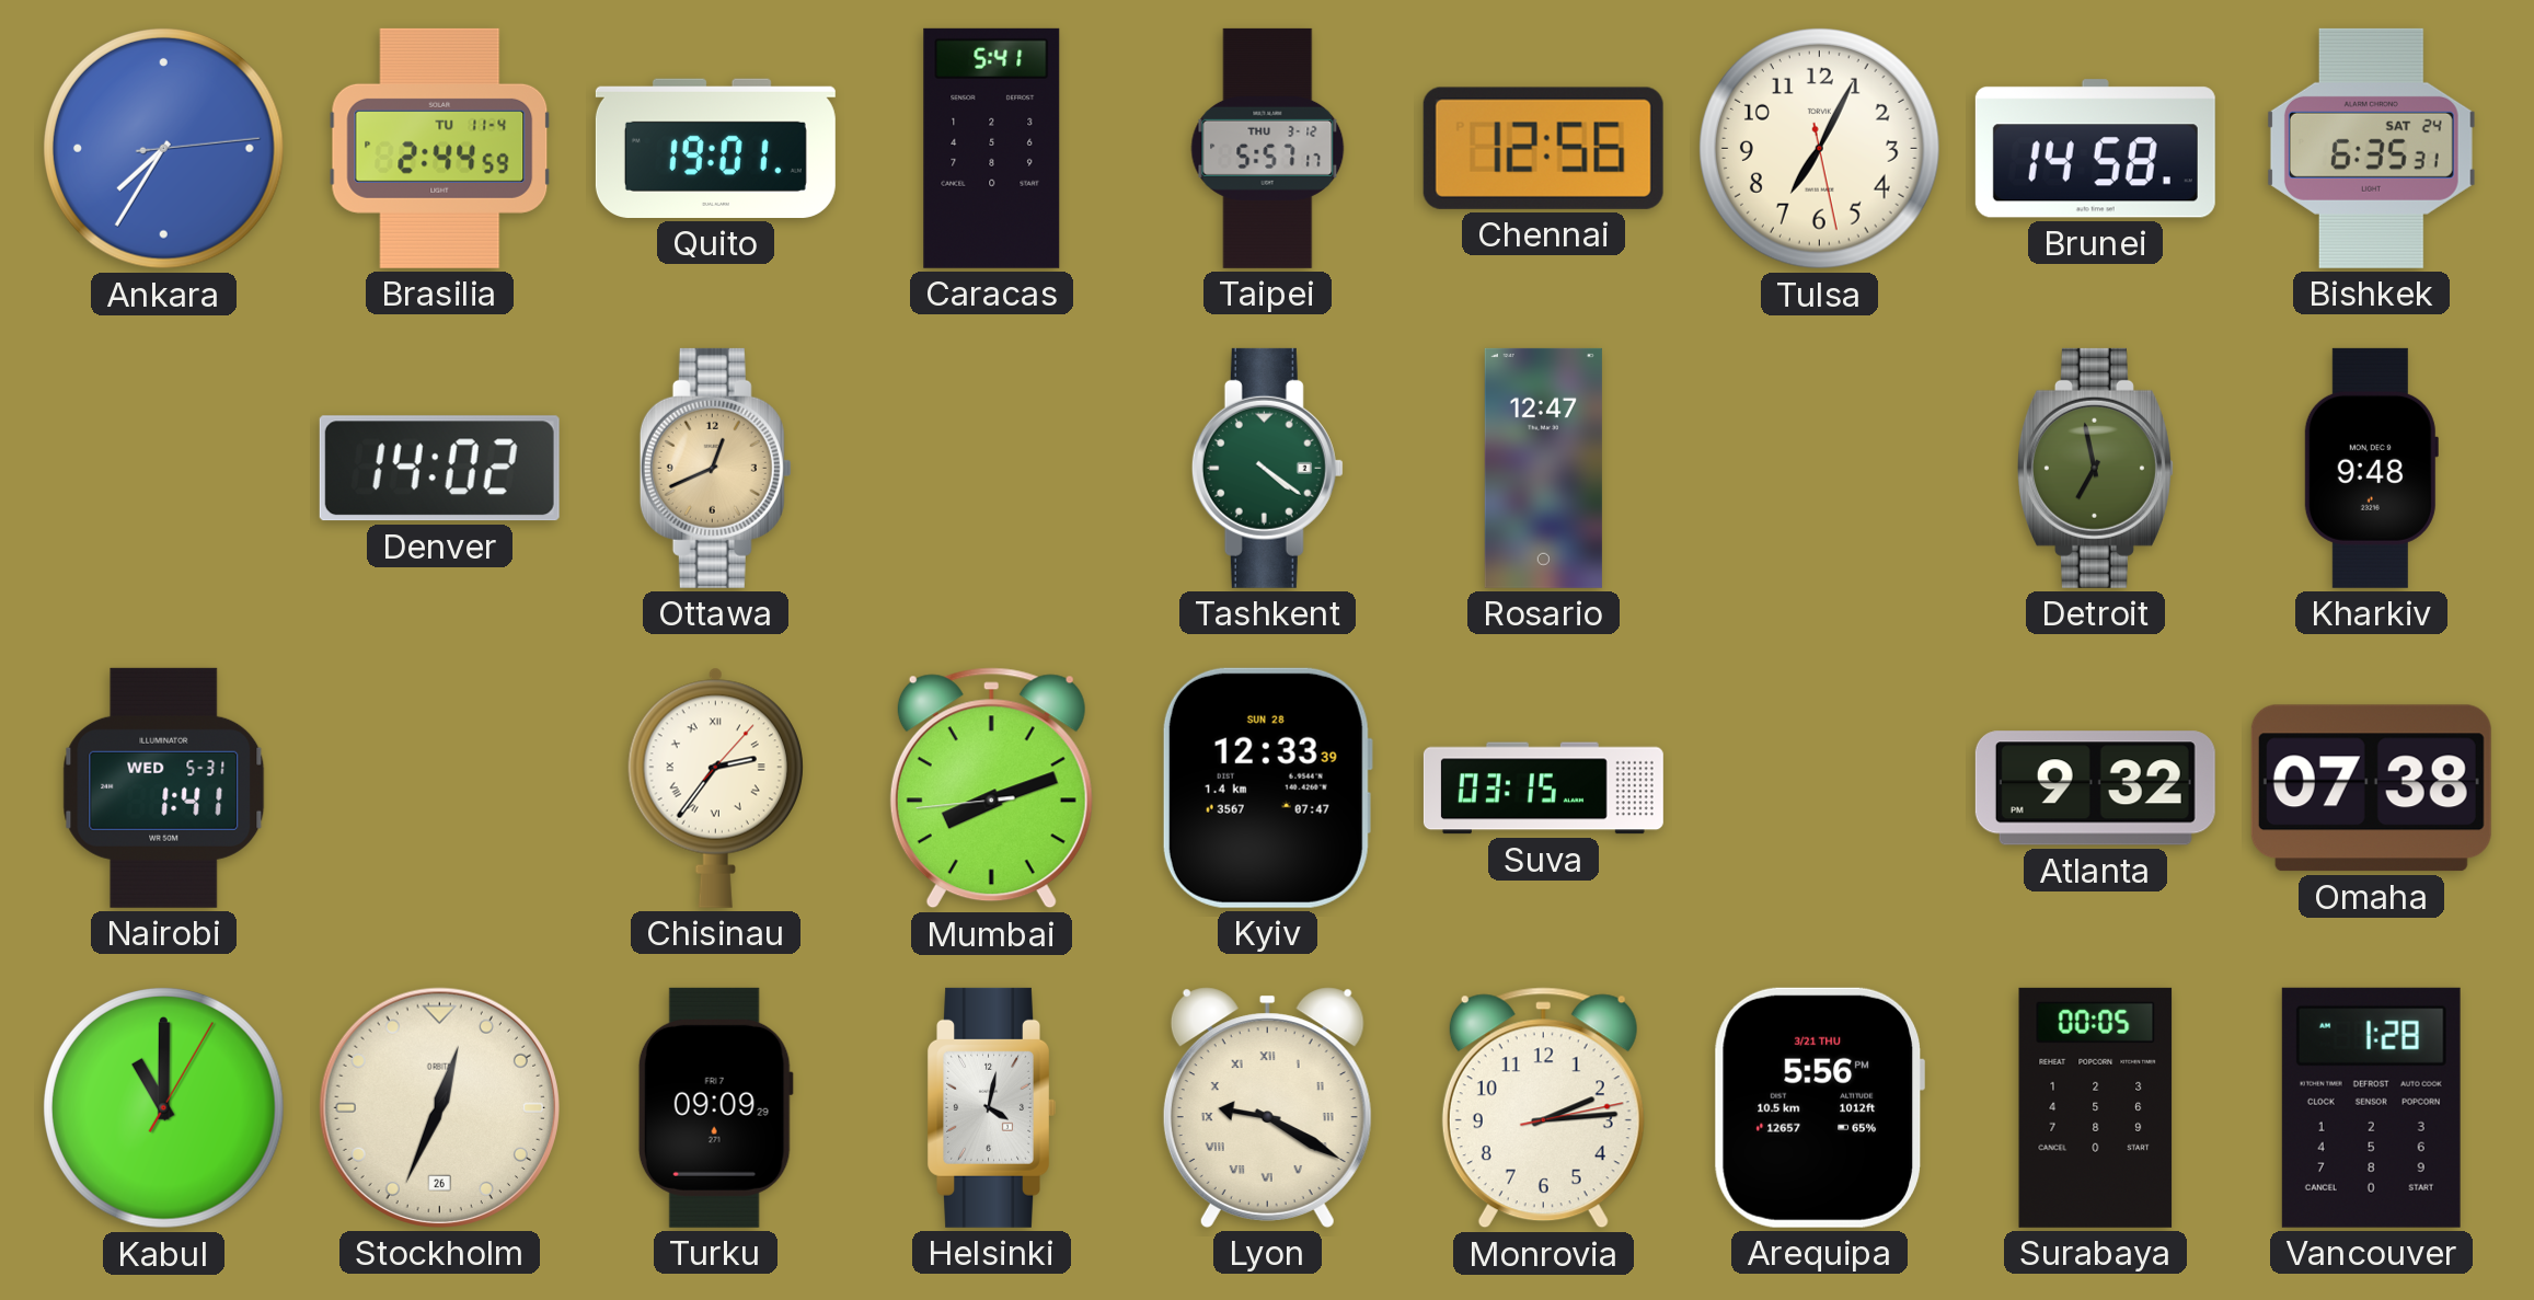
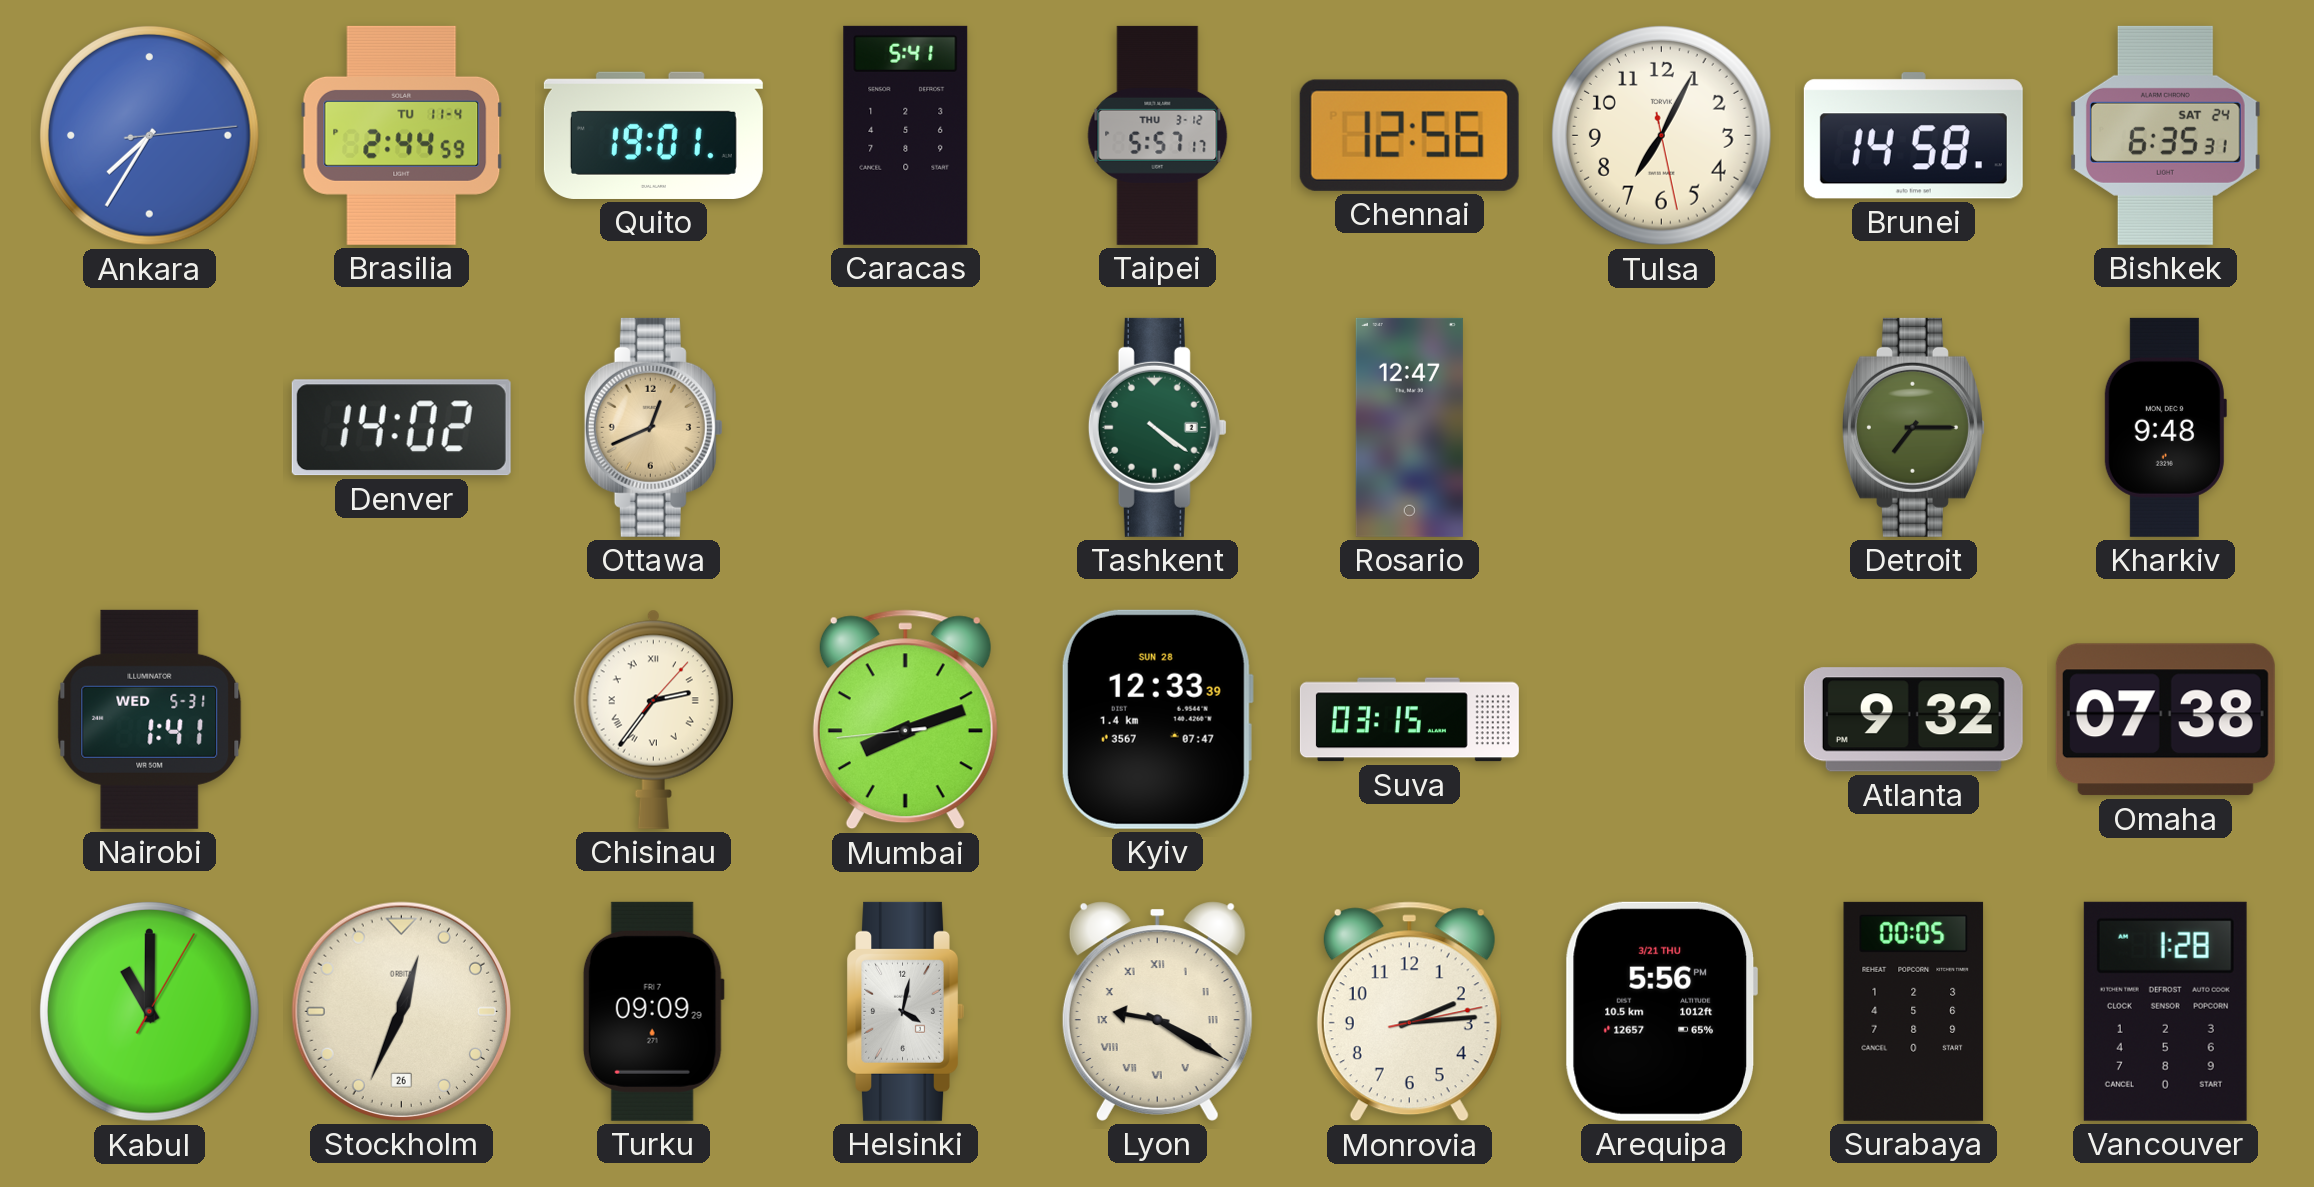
Detroit: 6:58 -> 7:15
